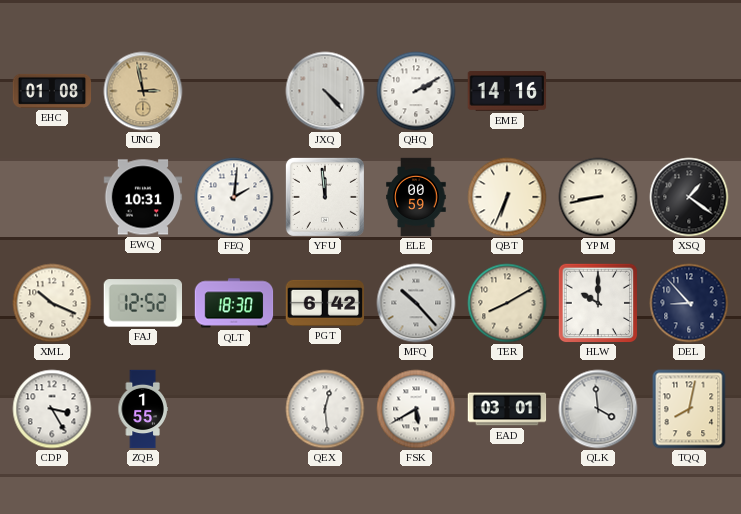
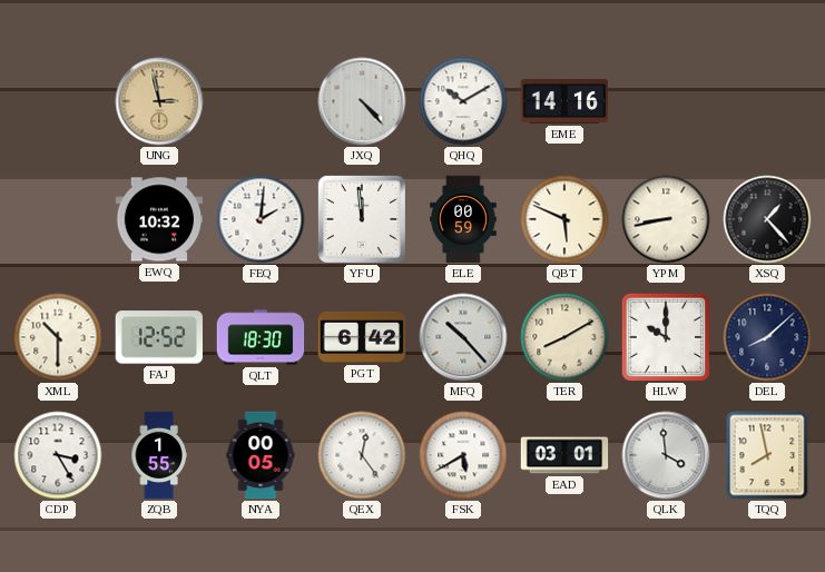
EHC: 01:08 -> none
QHQ: 2:10 -> 10:10
EWQ: 10:31 -> 10:32
QBT: 6:34 -> 5:49
XSQ: 1:21 -> 1:23
XML: 10:19 -> 10:30
DEL: 8:53 -> 8:08
NYA: none -> 00:05
QEX: 12:29 -> 12:24
TQQ: 8:02 -> 7:58
